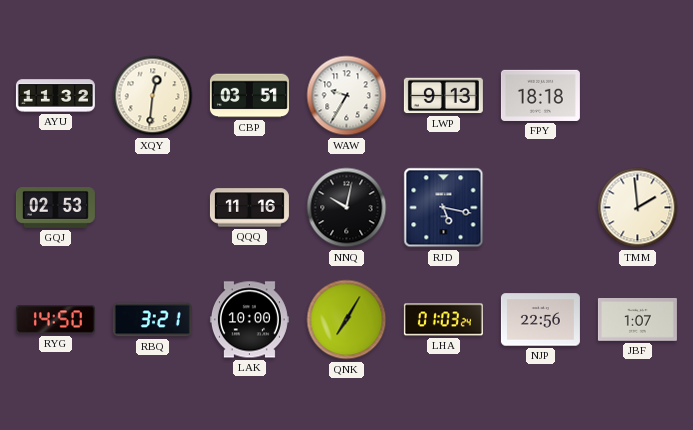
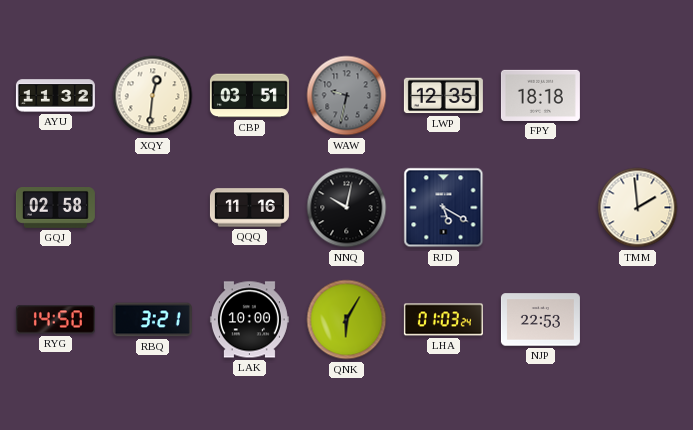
WAW: 9:35 -> 9:32
WAW dial: white -> grey
LWP: 9:13 -> 12:35
GQJ: 02:53 -> 02:58
RJD: 5:17 -> 5:20
QNK: 7:05 -> 6:05
NJP: 22:56 -> 22:53
JBF: 1:07 -> none
